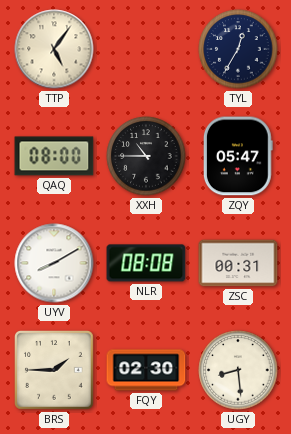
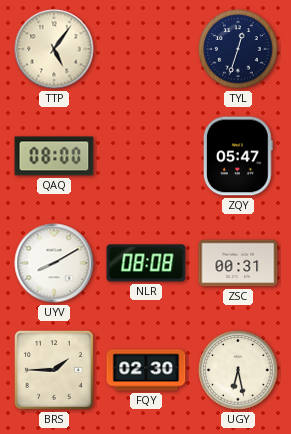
TYL: 12:35 -> 12:33
XXH: 10:45 -> none
UGY: 8:29 -> 6:28
